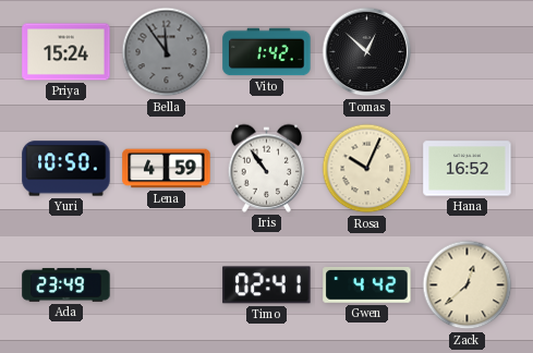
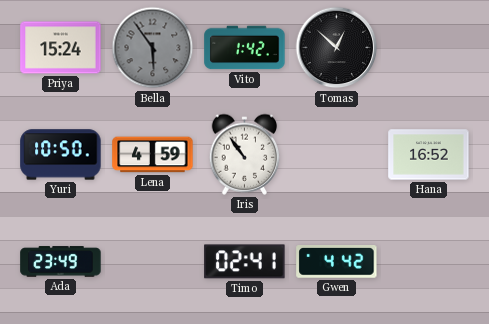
Bella: 11:54 -> 5:54
Rosa: 10:04 -> none
Zack: 12:38 -> none
